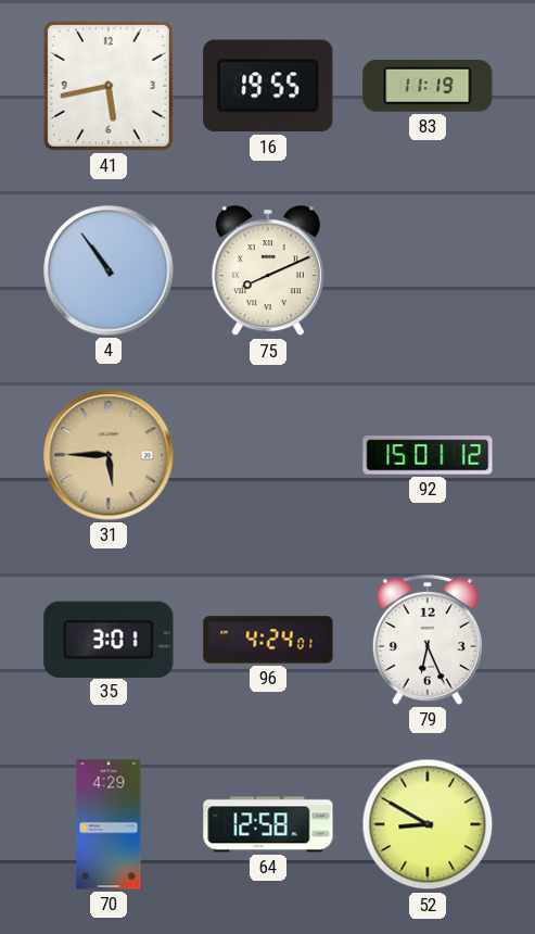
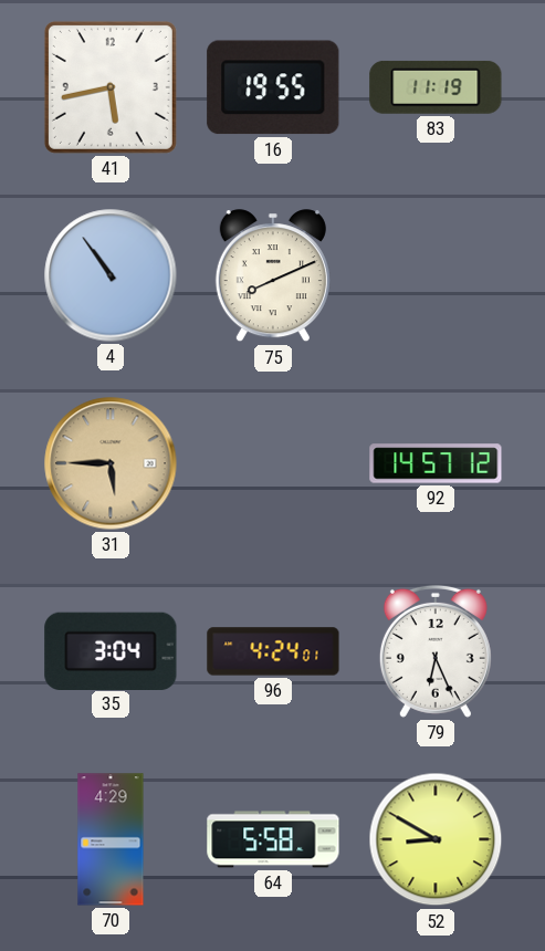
92: 15:01 -> 14:57
35: 3:01 -> 3:04
64: 12:58 -> 5:58
